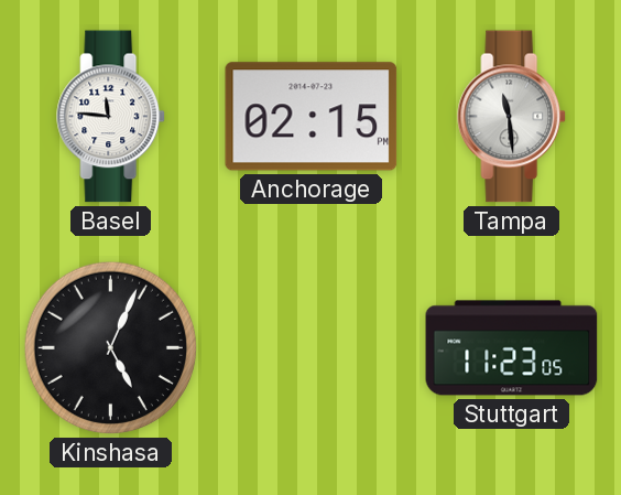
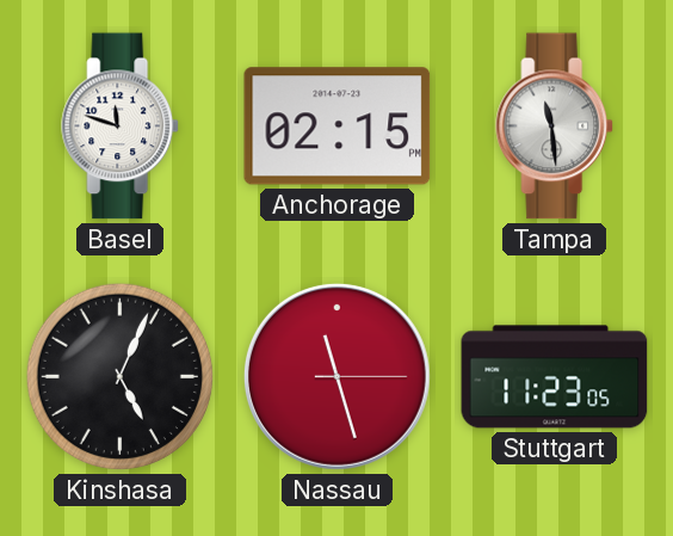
Basel: 11:46 -> 11:48
Nassau: none -> 11:27
